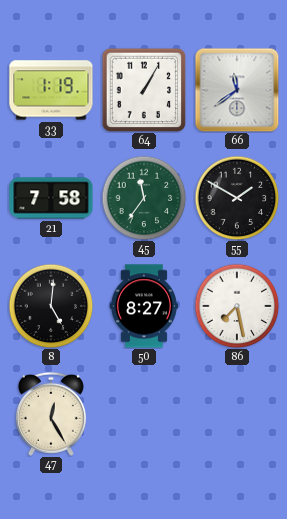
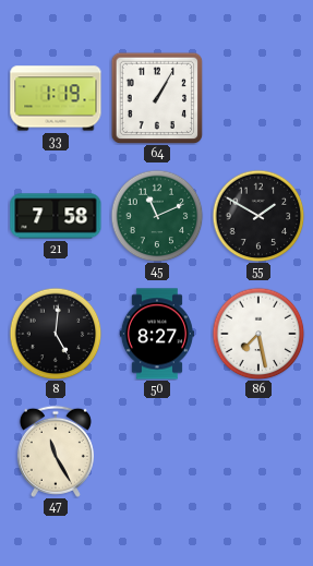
66: 11:39 -> none
45: 11:36 -> 11:11
47: 12:25 -> 11:25
